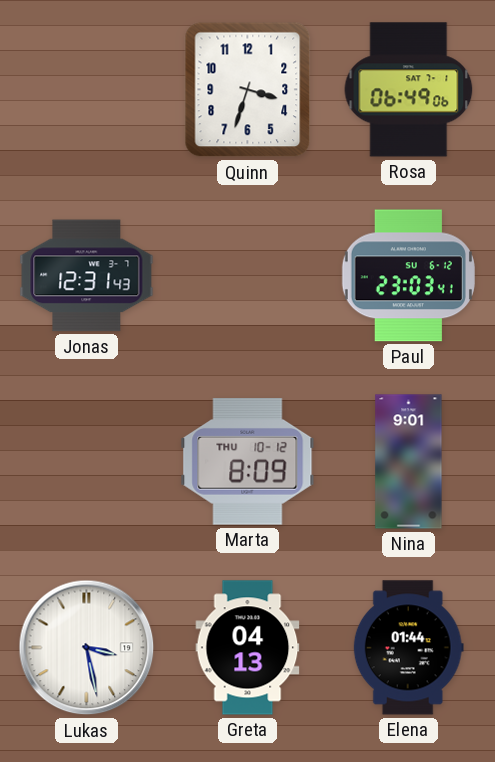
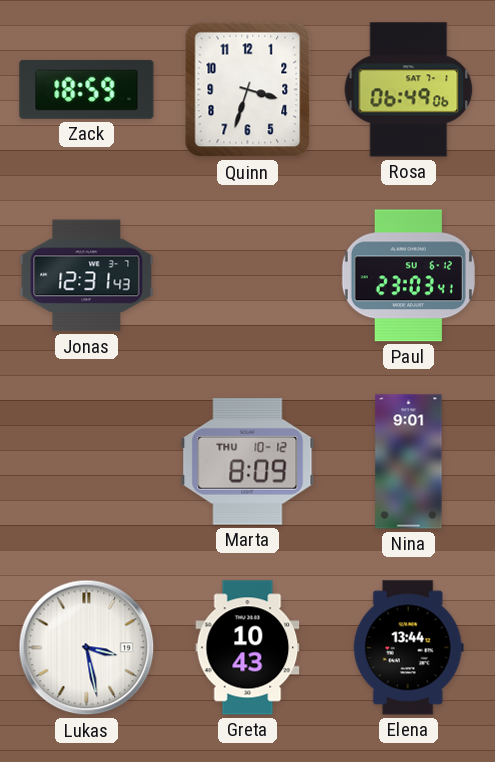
Zack: none -> 18:59
Greta: 04:13 -> 10:43
Elena: 01:44 -> 13:44
